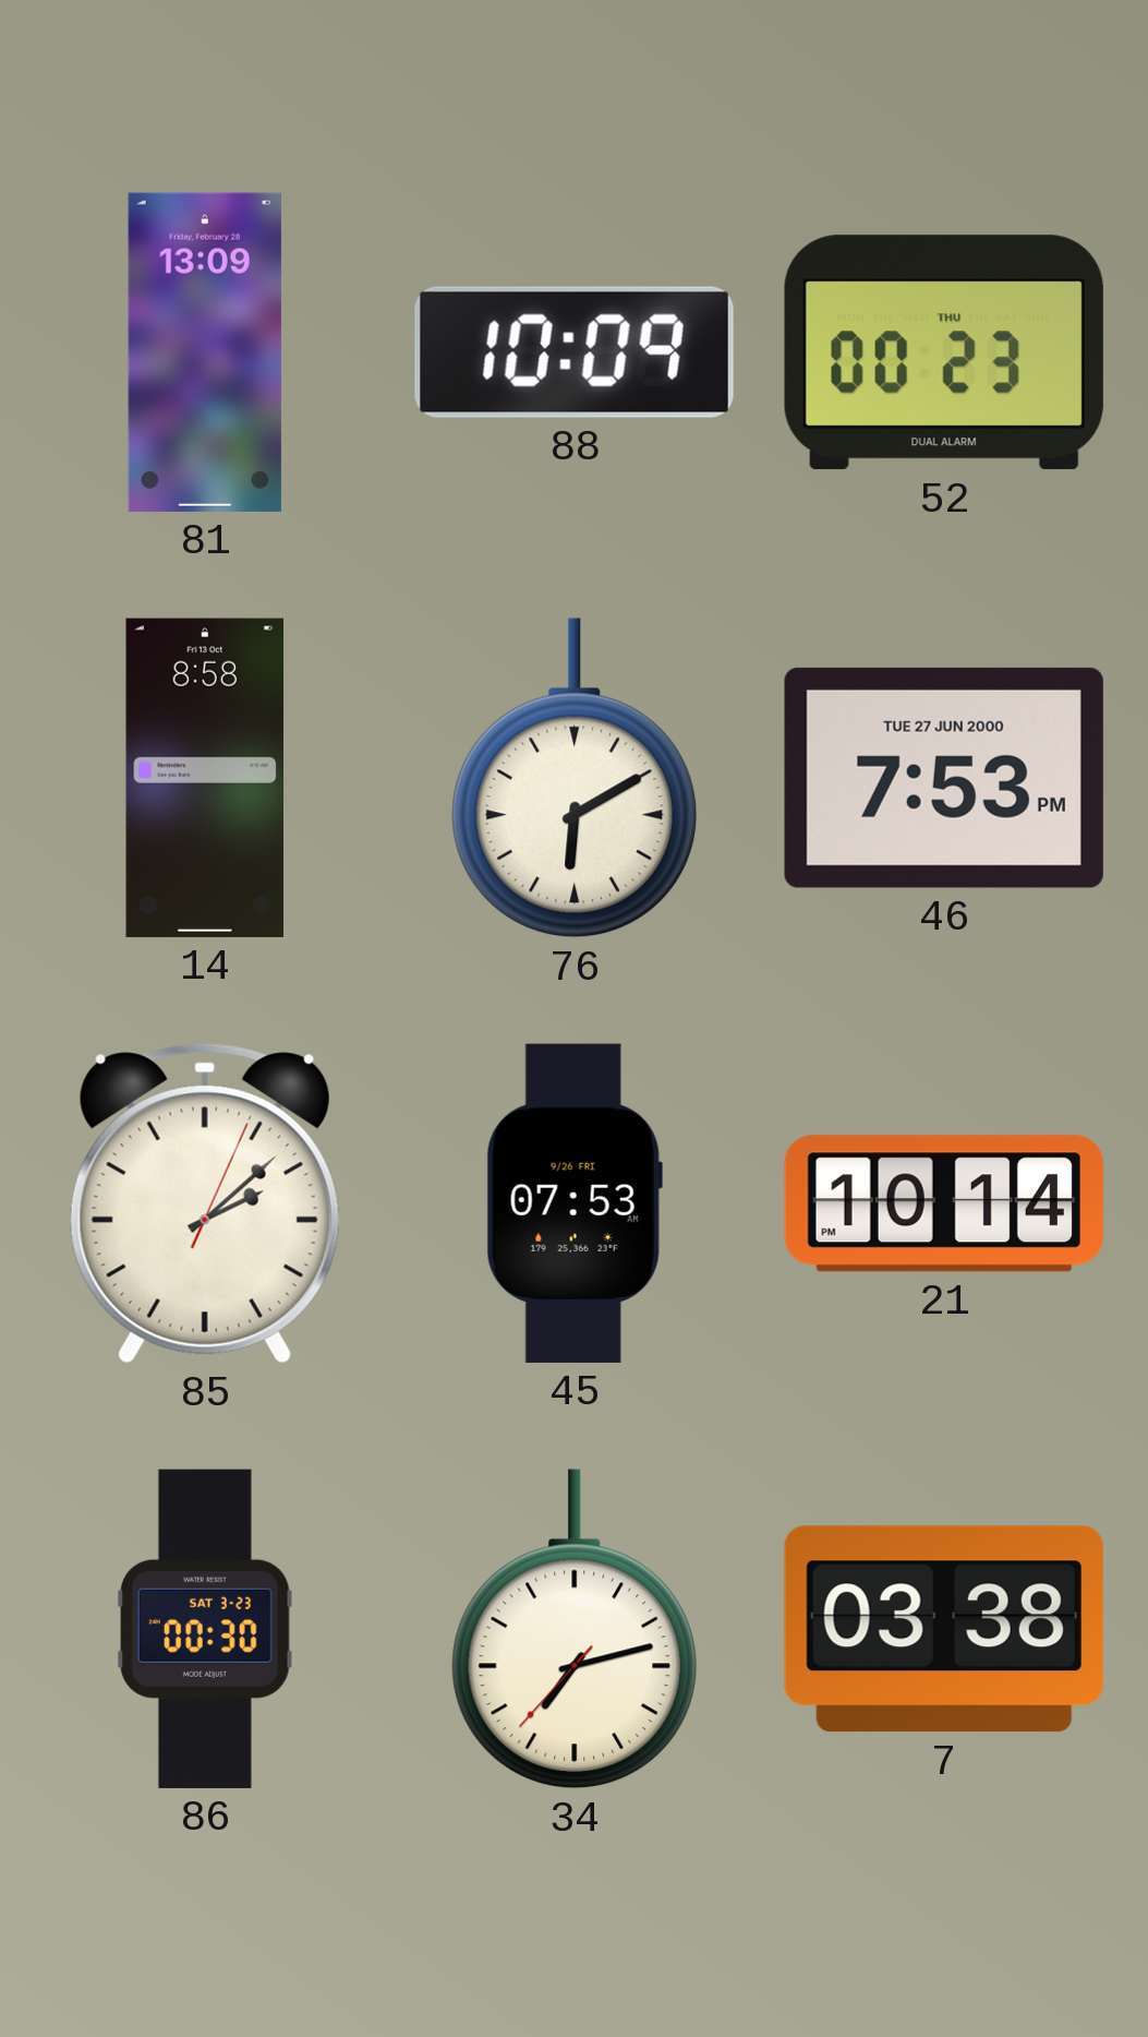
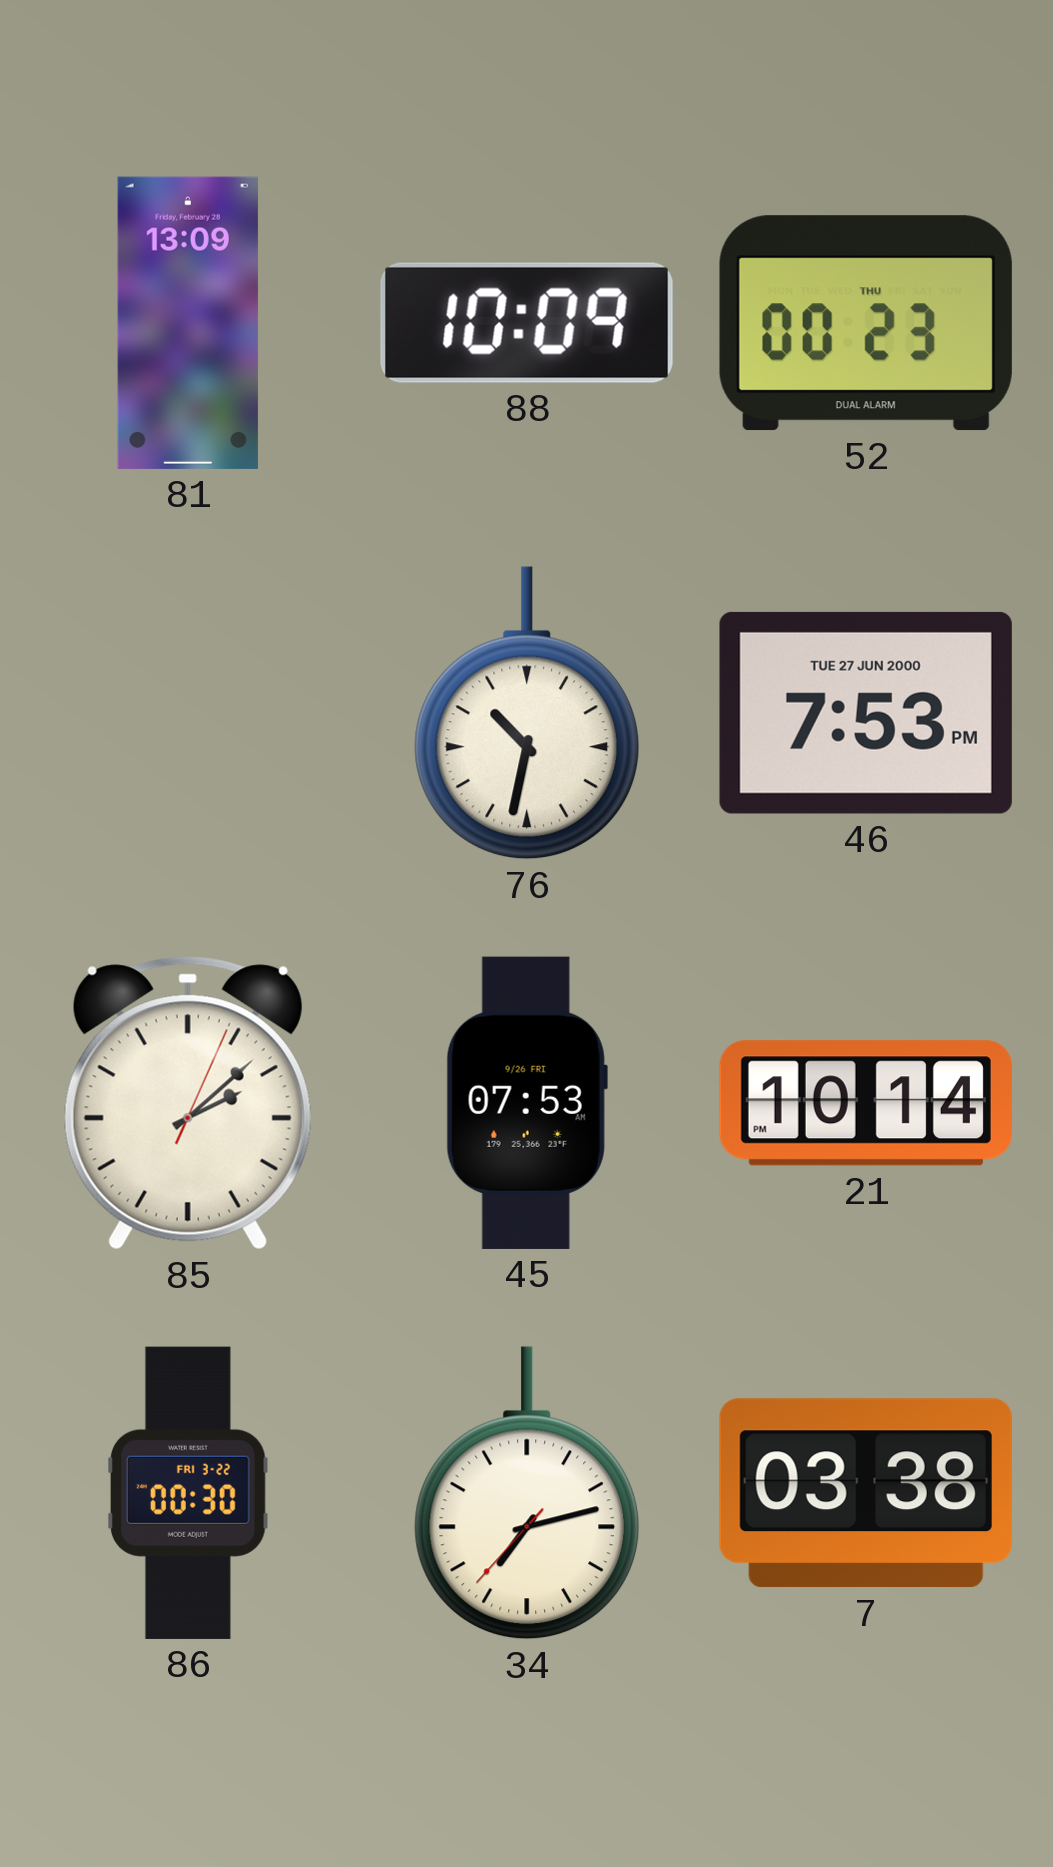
14: 8:58 -> none
76: 6:10 -> 10:32
86 date: SAT 3-23 -> FRI 3-22
